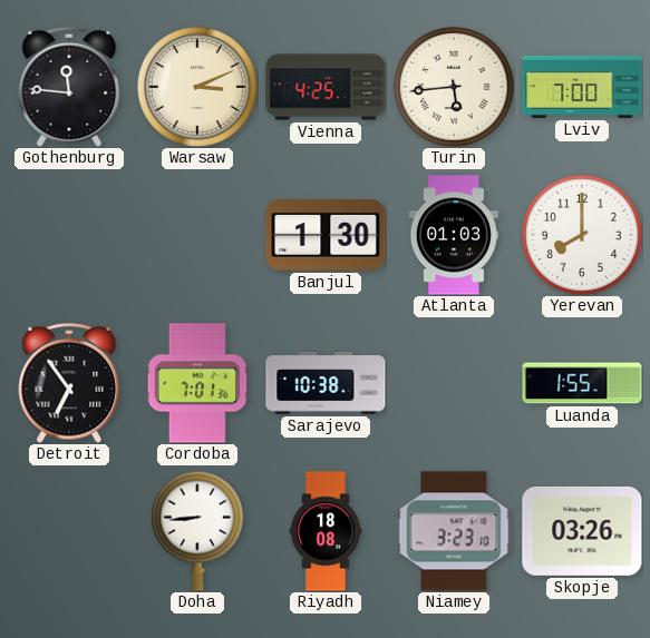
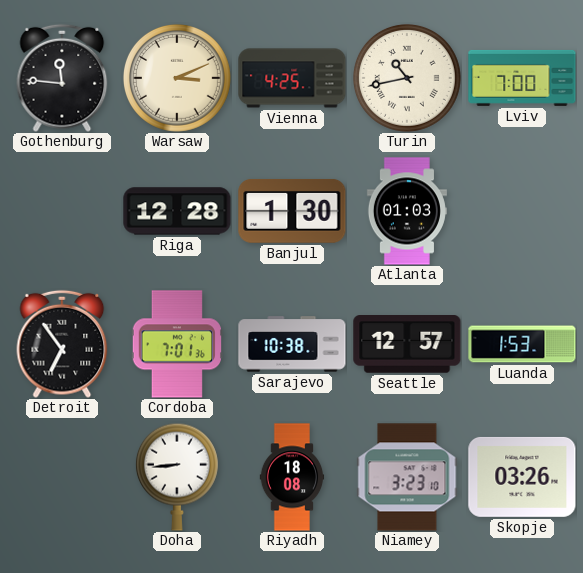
Turin: 5:44 -> 10:43
Riga: none -> 12:28
Yerevan: 8:00 -> none
Seattle: none -> 12:57
Luanda: 1:55 -> 1:53
